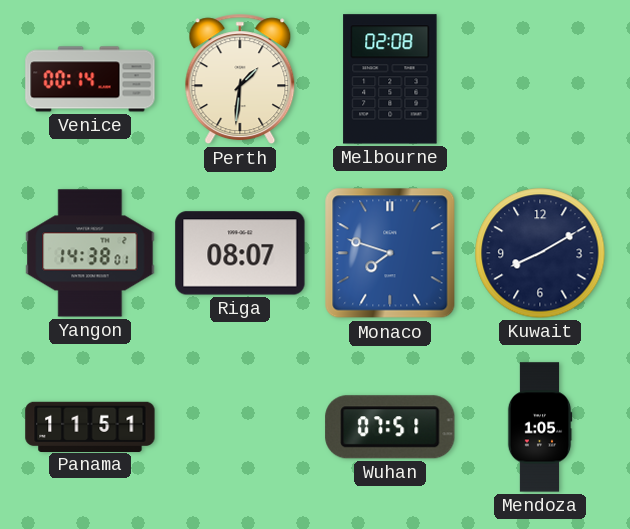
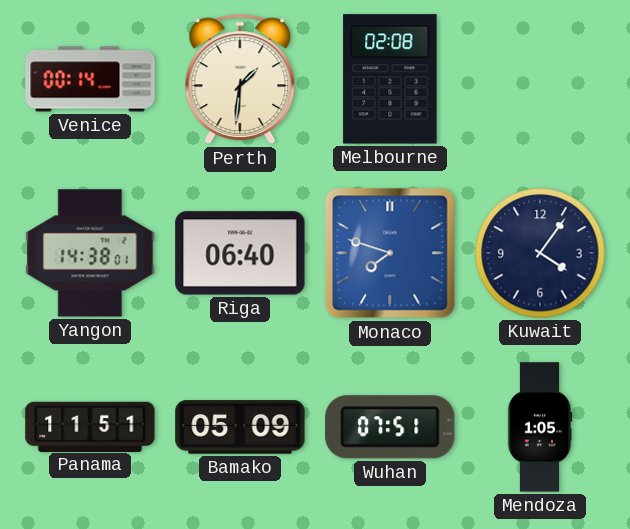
Riga: 08:07 -> 06:40
Kuwait: 8:10 -> 4:06
Bamako: none -> 05:09
